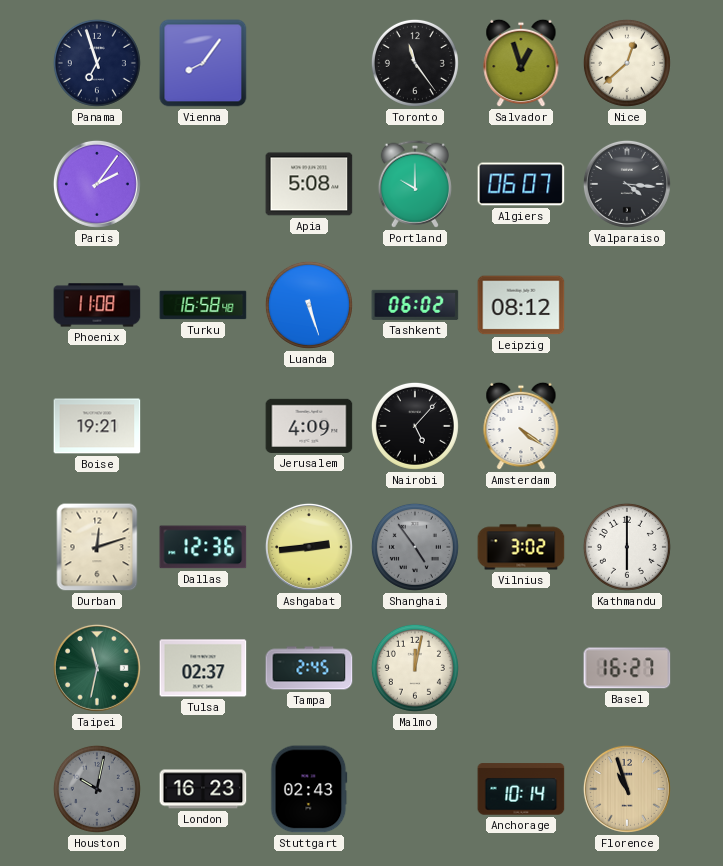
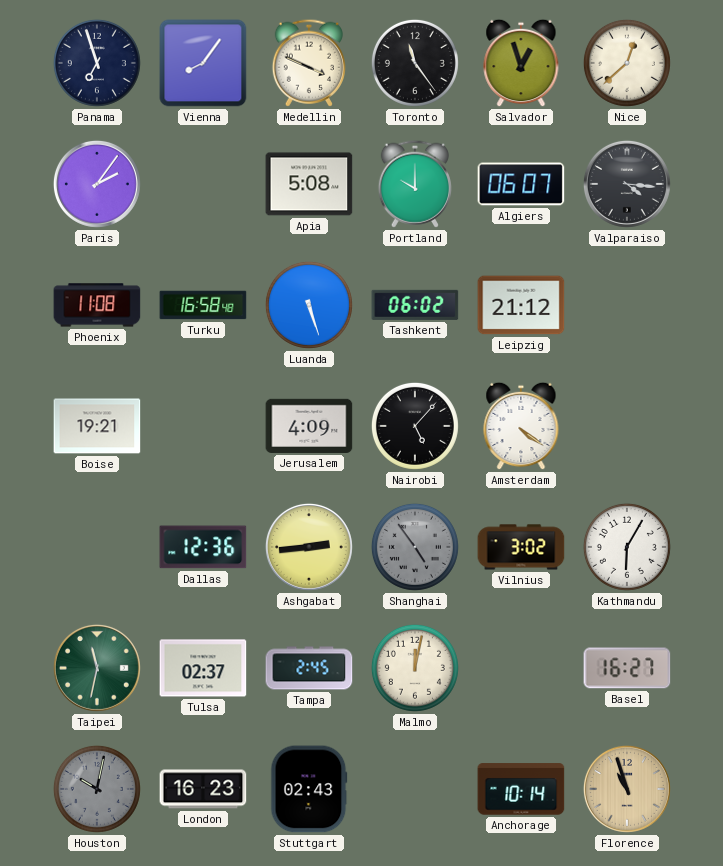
Medellin: none -> 3:49
Leipzig: 08:12 -> 21:12
Durban: 12:12 -> none
Kathmandu: 6:00 -> 6:05
